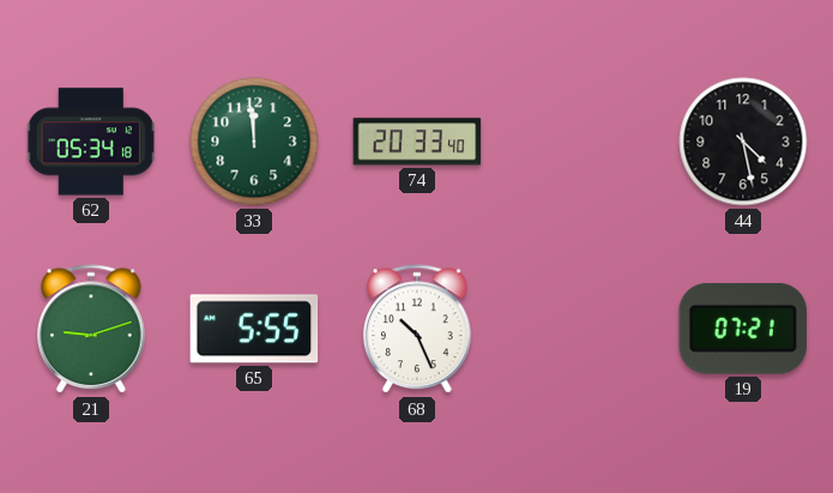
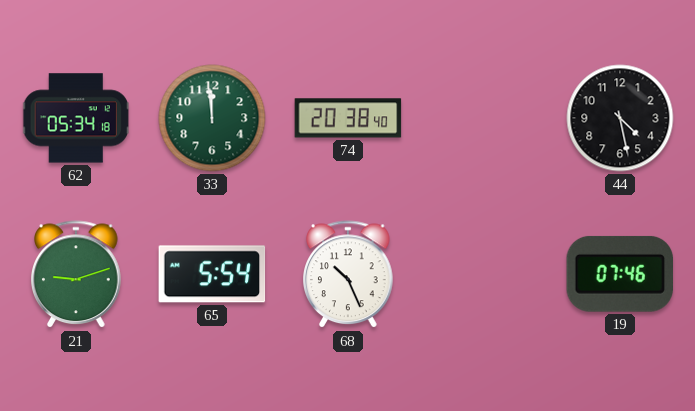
74: 20:33 -> 20:38
65: 5:55 -> 5:54
19: 07:21 -> 07:46
